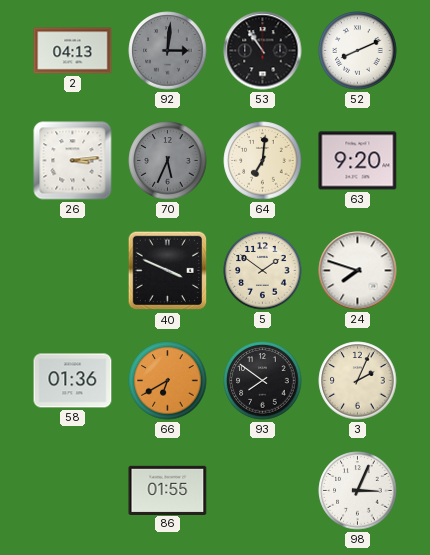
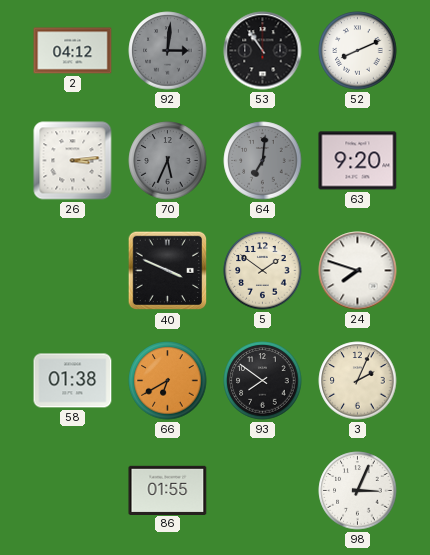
2: 04:13 -> 04:12
64 dial: cream -> grey
58: 01:36 -> 01:38
